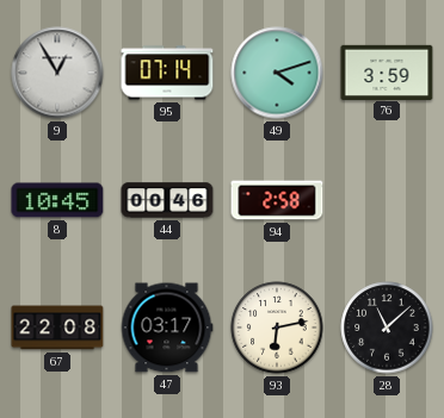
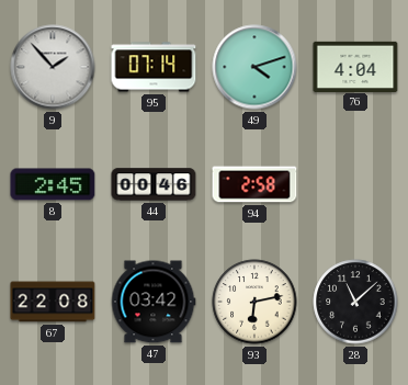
9: 12:55 -> 1:53
76: 3:59 -> 4:04
8: 10:45 -> 2:45
47: 03:17 -> 03:42
